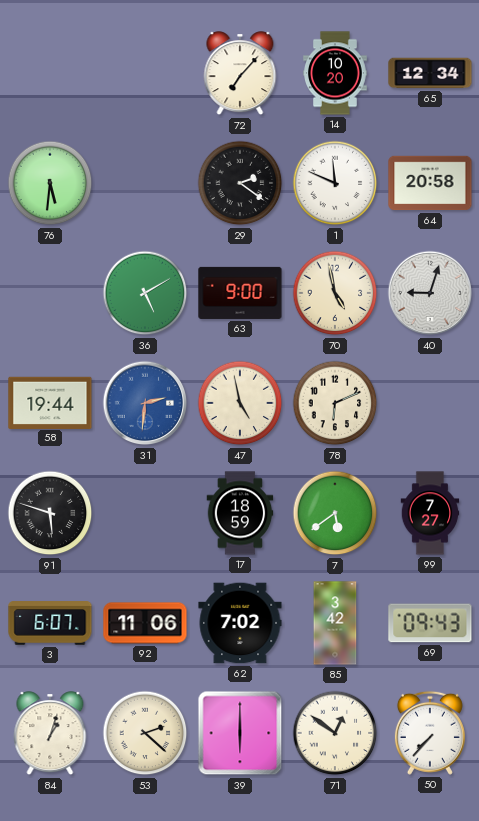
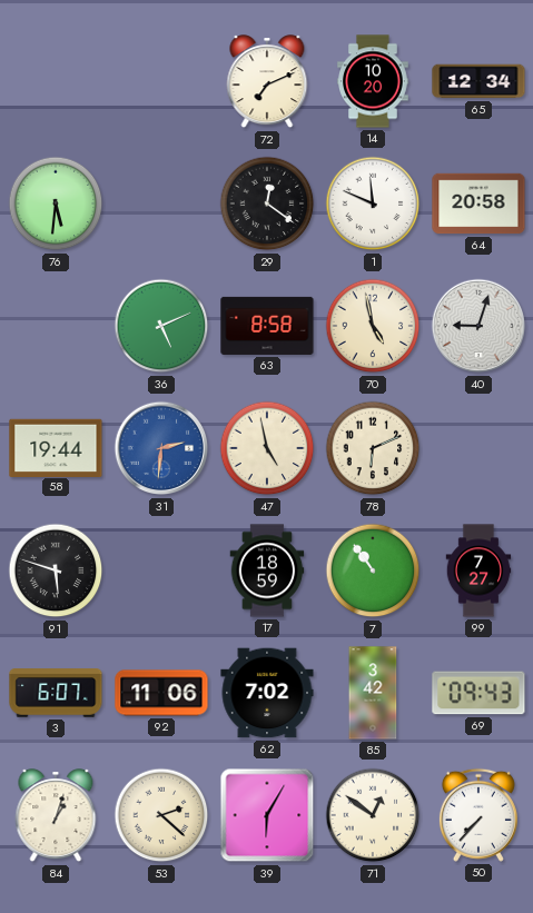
72: 7:07 -> 7:11
29: 2:21 -> 12:21
36: 5:10 -> 5:11
63: 9:00 -> 8:58
7: 5:39 -> 10:54
39: 6:00 -> 6:05
